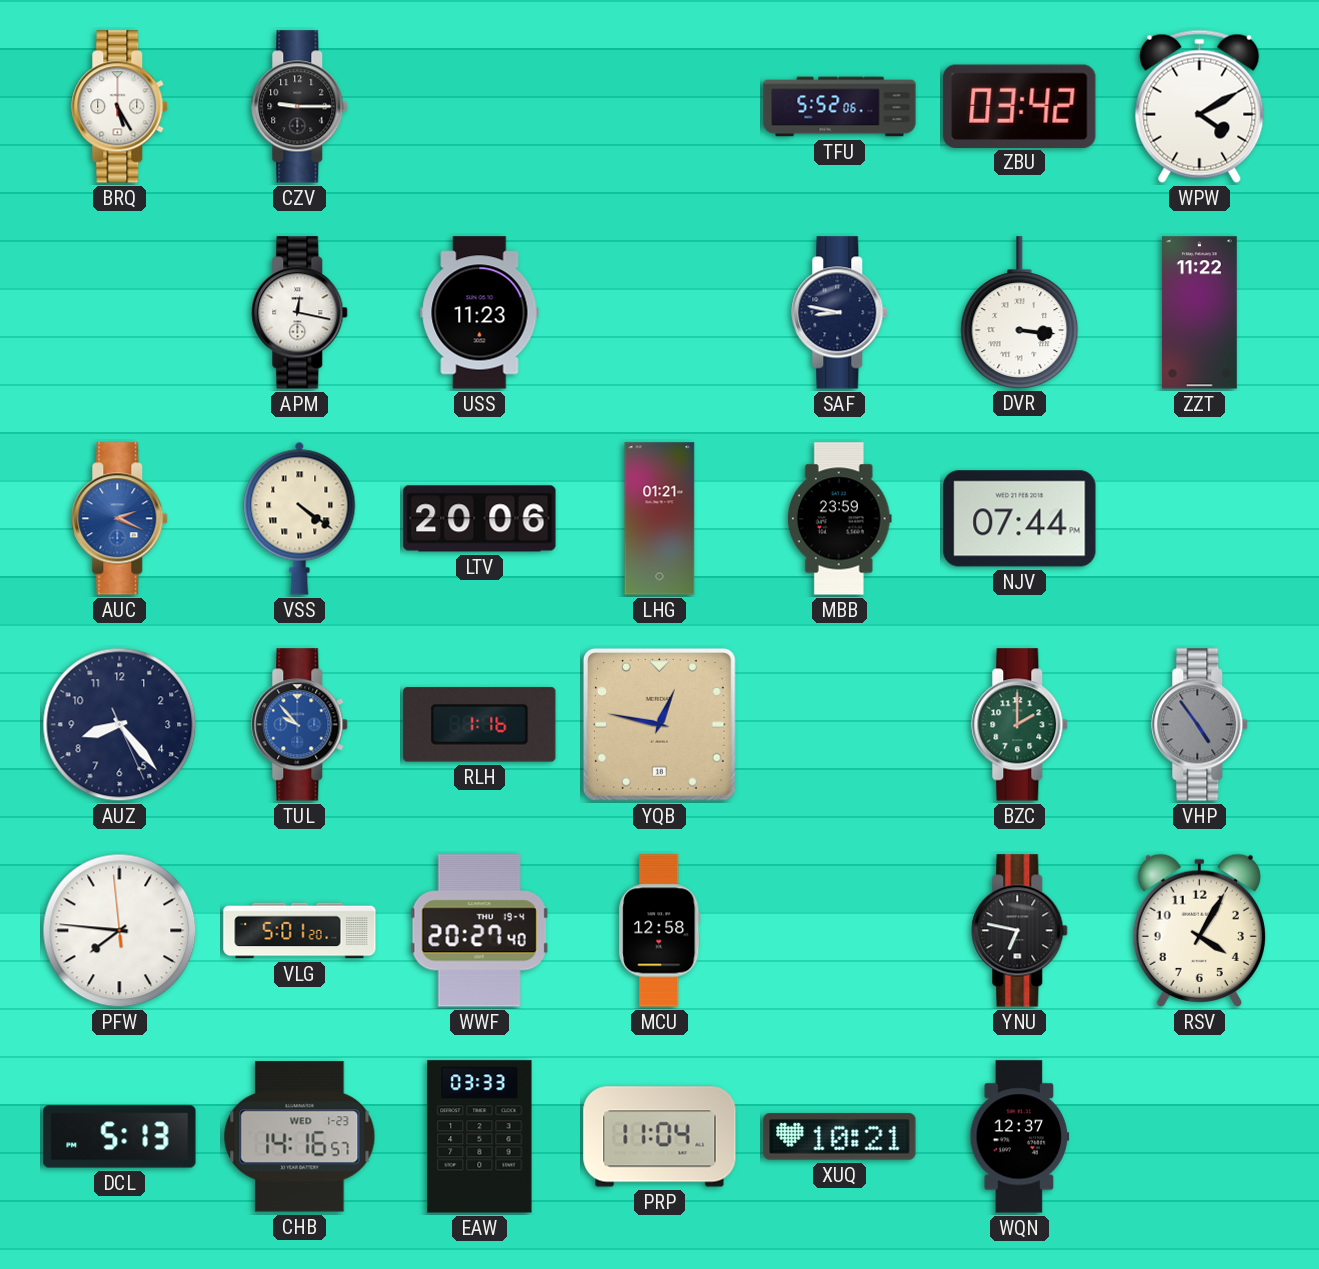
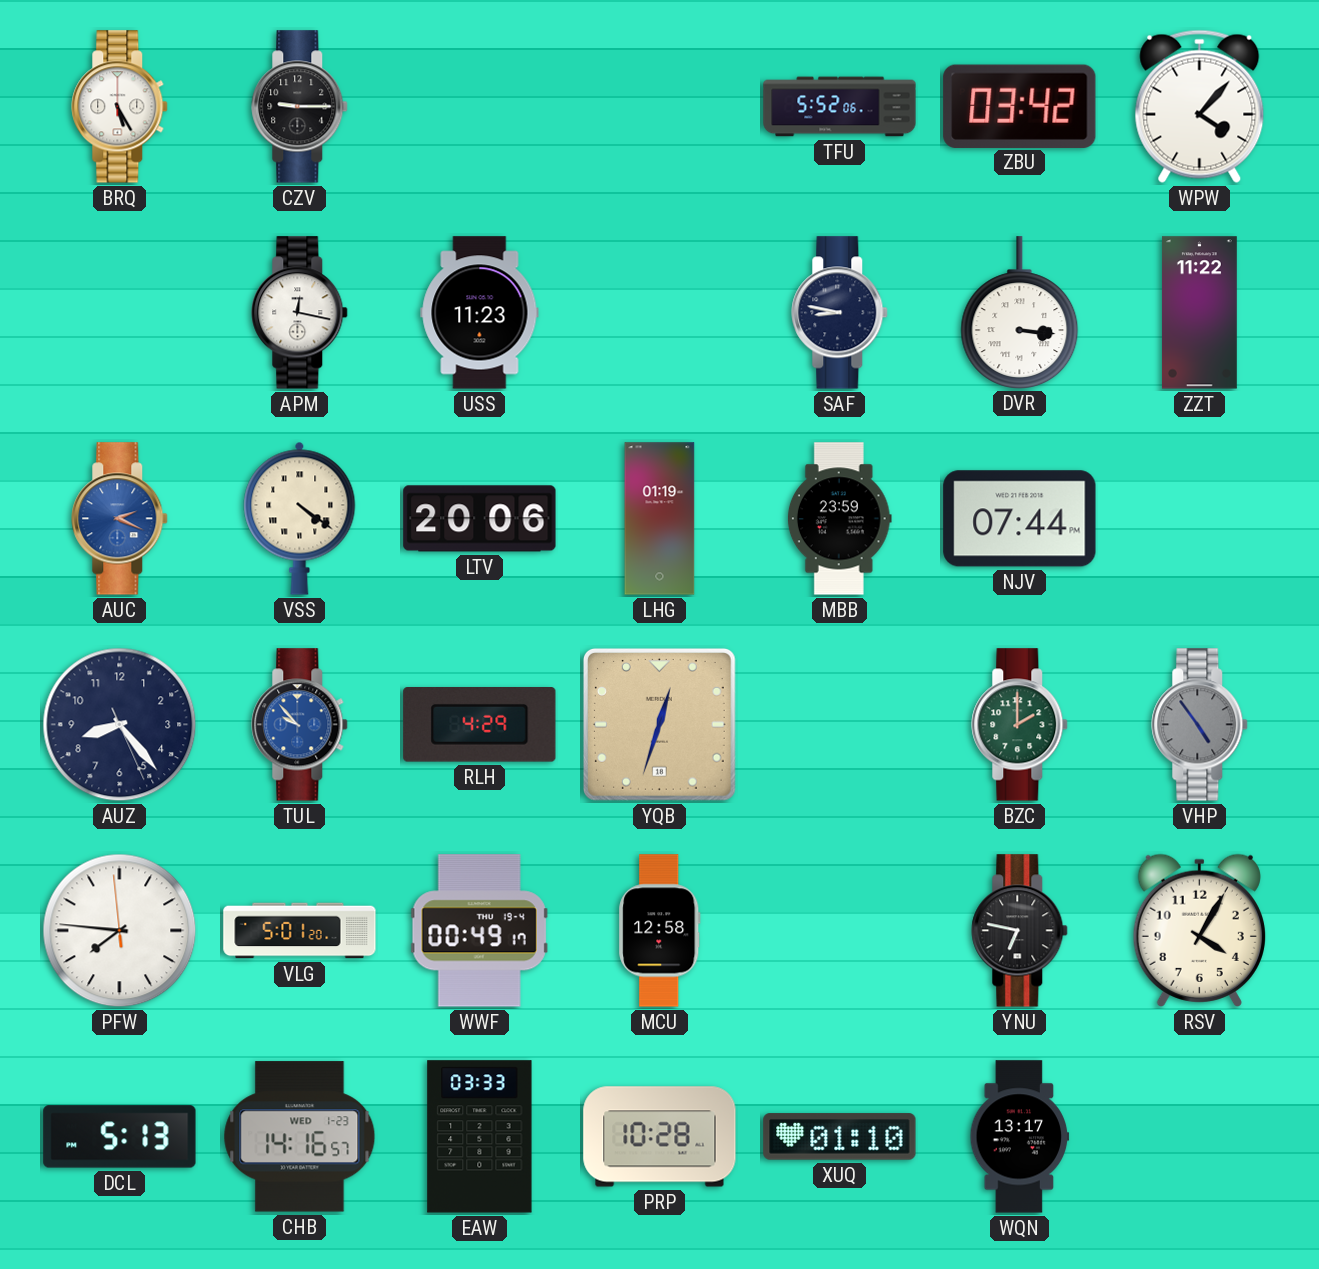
WPW: 4:10 -> 4:07
LHG: 01:21 -> 01:19
RLH: 1:16 -> 4:29
YQB: 12:47 -> 12:33
WWF: 20:27 -> 00:49
PRP: 11:04 -> 10:28
XUQ: 10:21 -> 01:10
WQN: 12:37 -> 13:17
